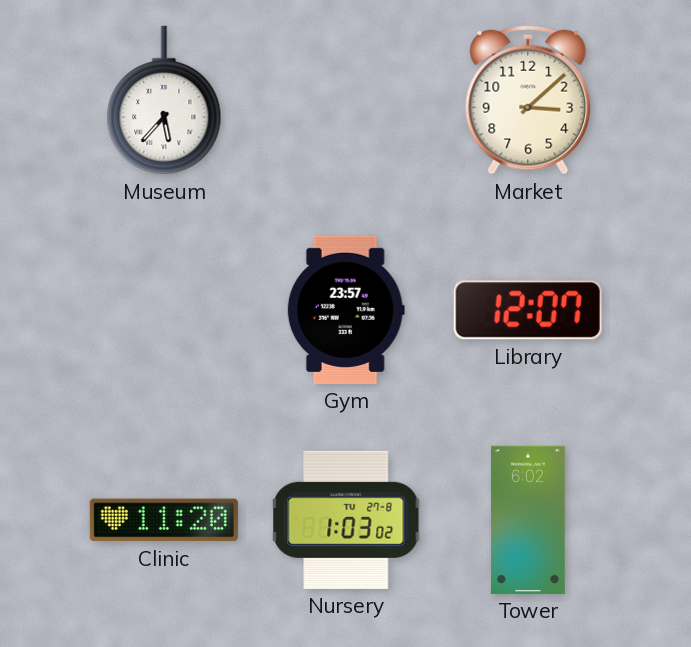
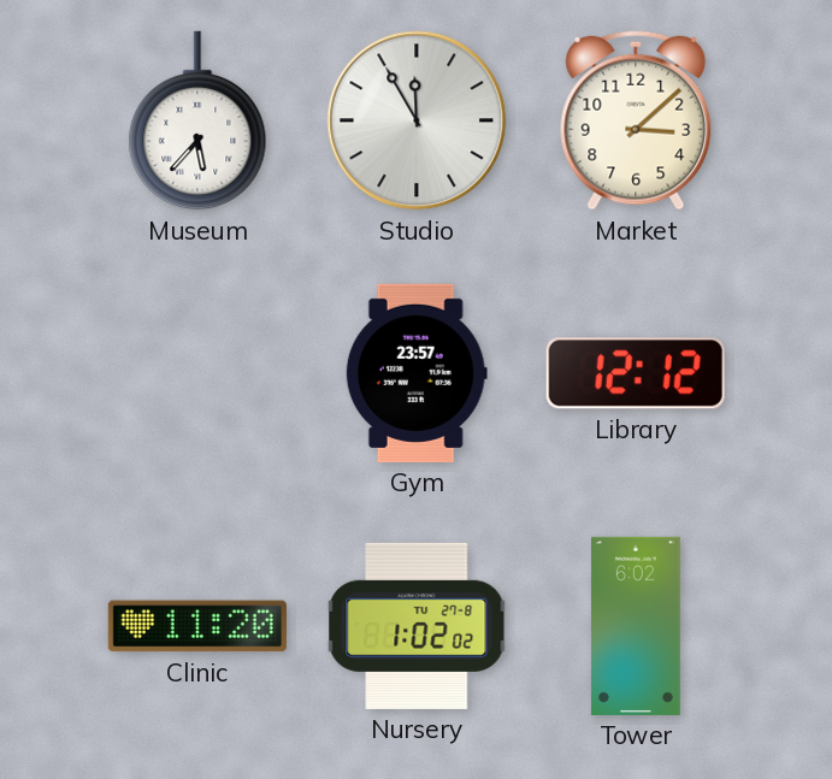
Studio: none -> 11:55
Library: 12:07 -> 12:12
Nursery: 1:03 -> 1:02
